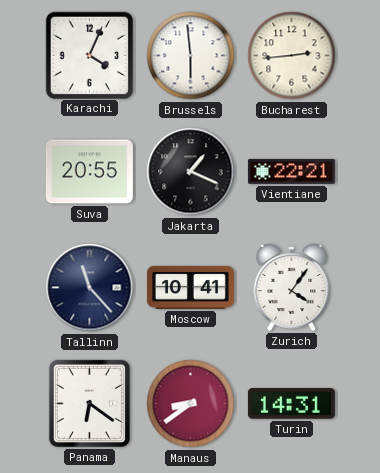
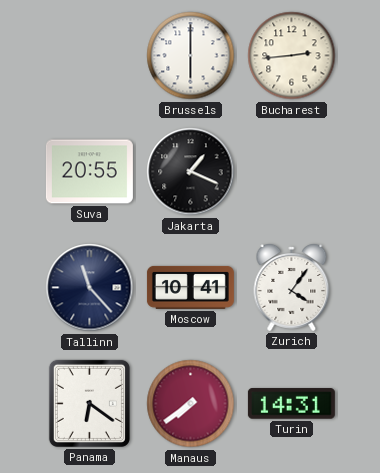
Karachi: 4:04 -> none
Brussels: 5:59 -> 6:00
Vientiane: 22:21 -> none
Manaus: 8:39 -> 7:39
